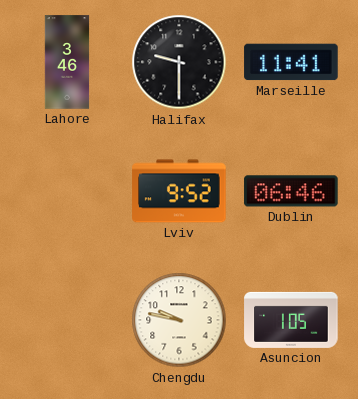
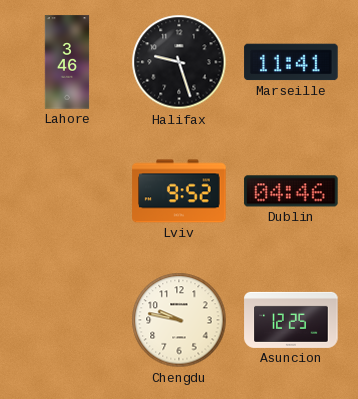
Halifax: 9:30 -> 9:27
Dublin: 06:46 -> 04:46
Asuncion: 1:05 -> 12:25
